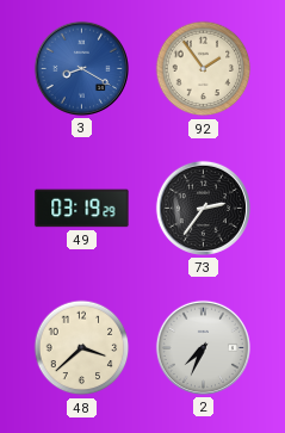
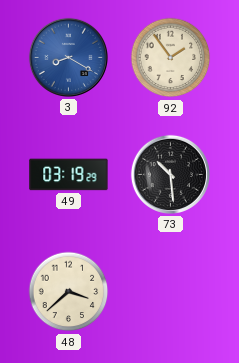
73: 2:36 -> 10:29
2: 7:34 -> none
